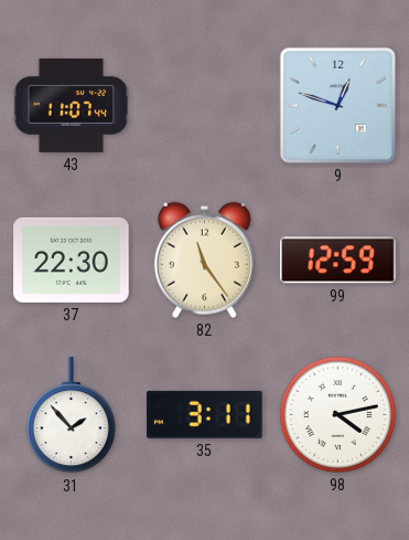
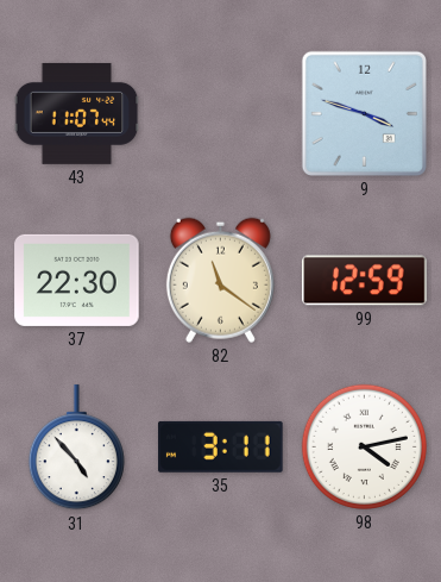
9: 12:48 -> 3:48
82: 11:24 -> 11:21
31: 1:53 -> 4:53
